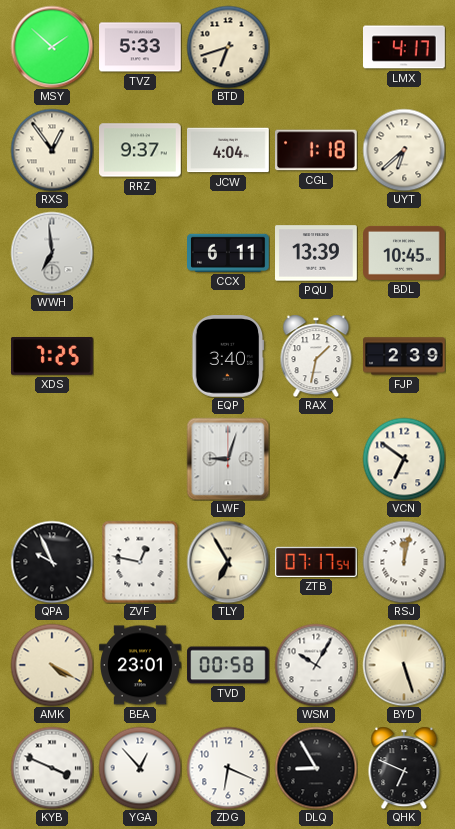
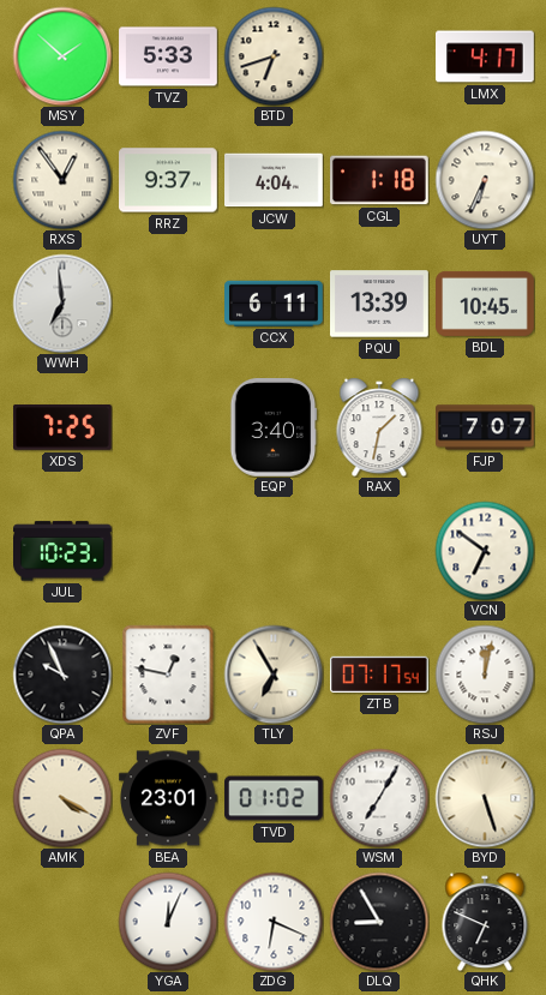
UYT: 6:38 -> 6:34
FJP: 2:39 -> 7:07
JUL: none -> 10:23
LWF: 9:03 -> none
TVD: 00:58 -> 01:02
WSM: 10:05 -> 7:05
KYB: 3:49 -> none
YGA: 12:53 -> 12:04
